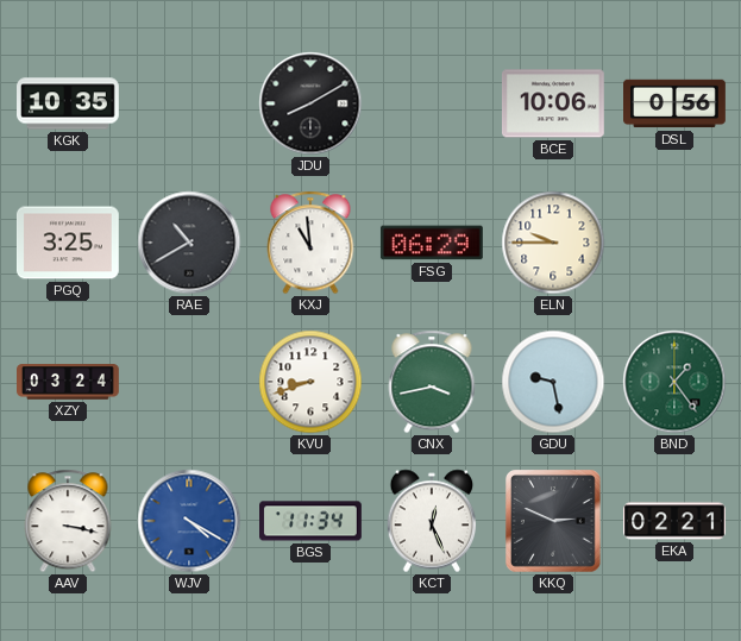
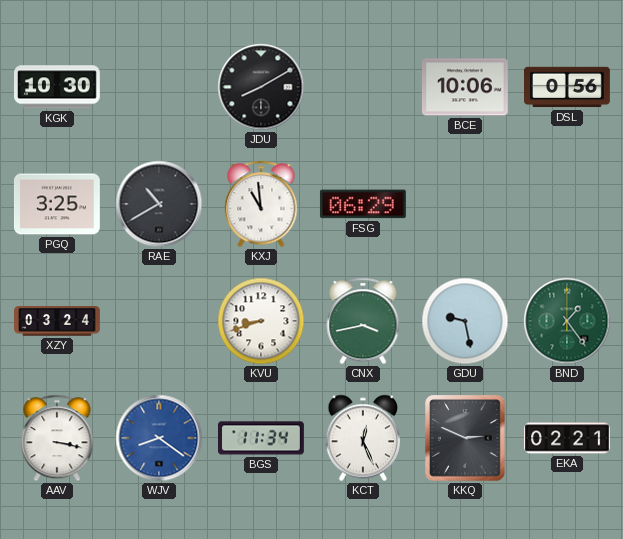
KGK: 10:35 -> 10:30
ELN: 9:45 -> none
WJV: 4:20 -> 8:21
